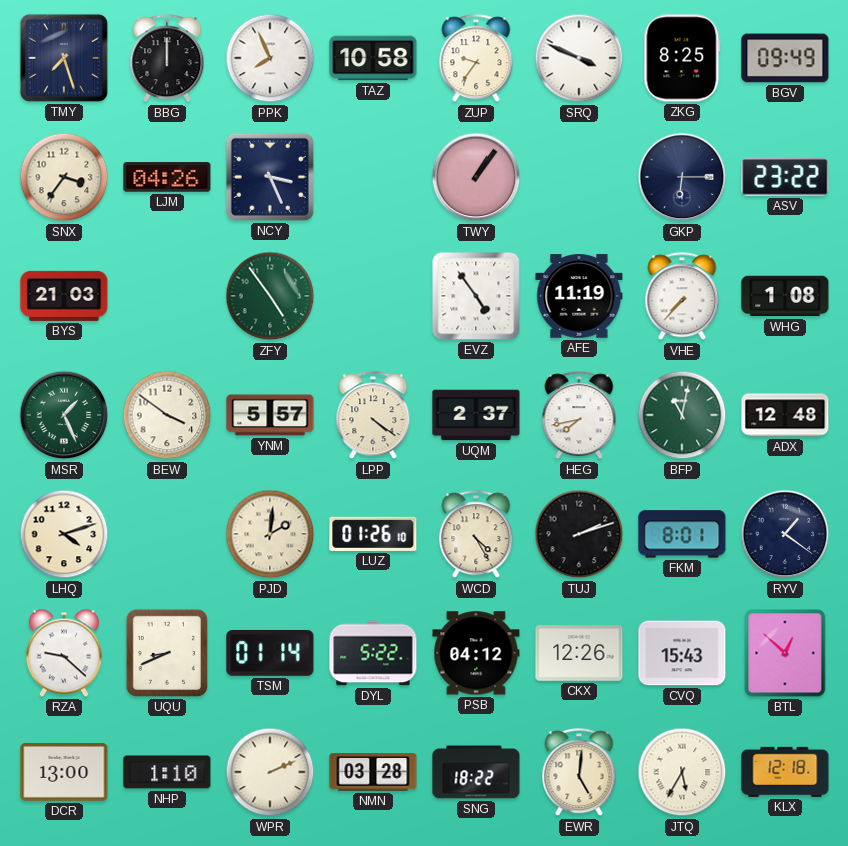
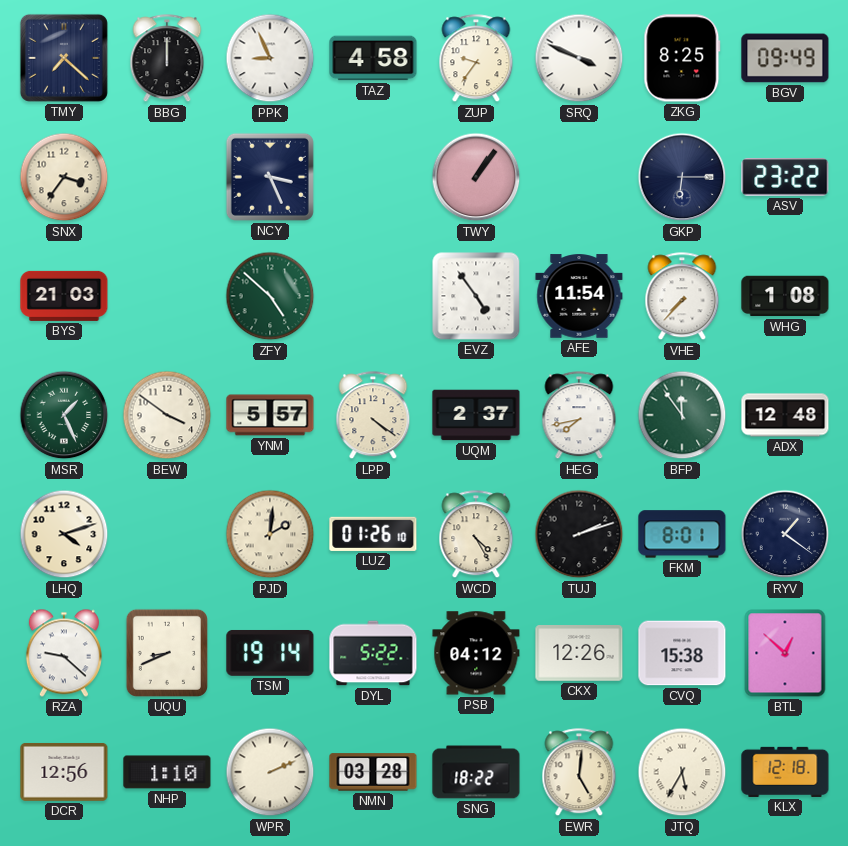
TMY: 7:27 -> 7:22
PPK: 7:56 -> 8:56
TAZ: 10:58 -> 4:58
LJM: 04:26 -> none
ZFY: 4:54 -> 4:52
AFE: 11:19 -> 11:54
BFP: 11:02 -> 11:54
TSM: 01:14 -> 19:14
CVQ: 15:43 -> 15:38
DCR: 13:00 -> 12:56
